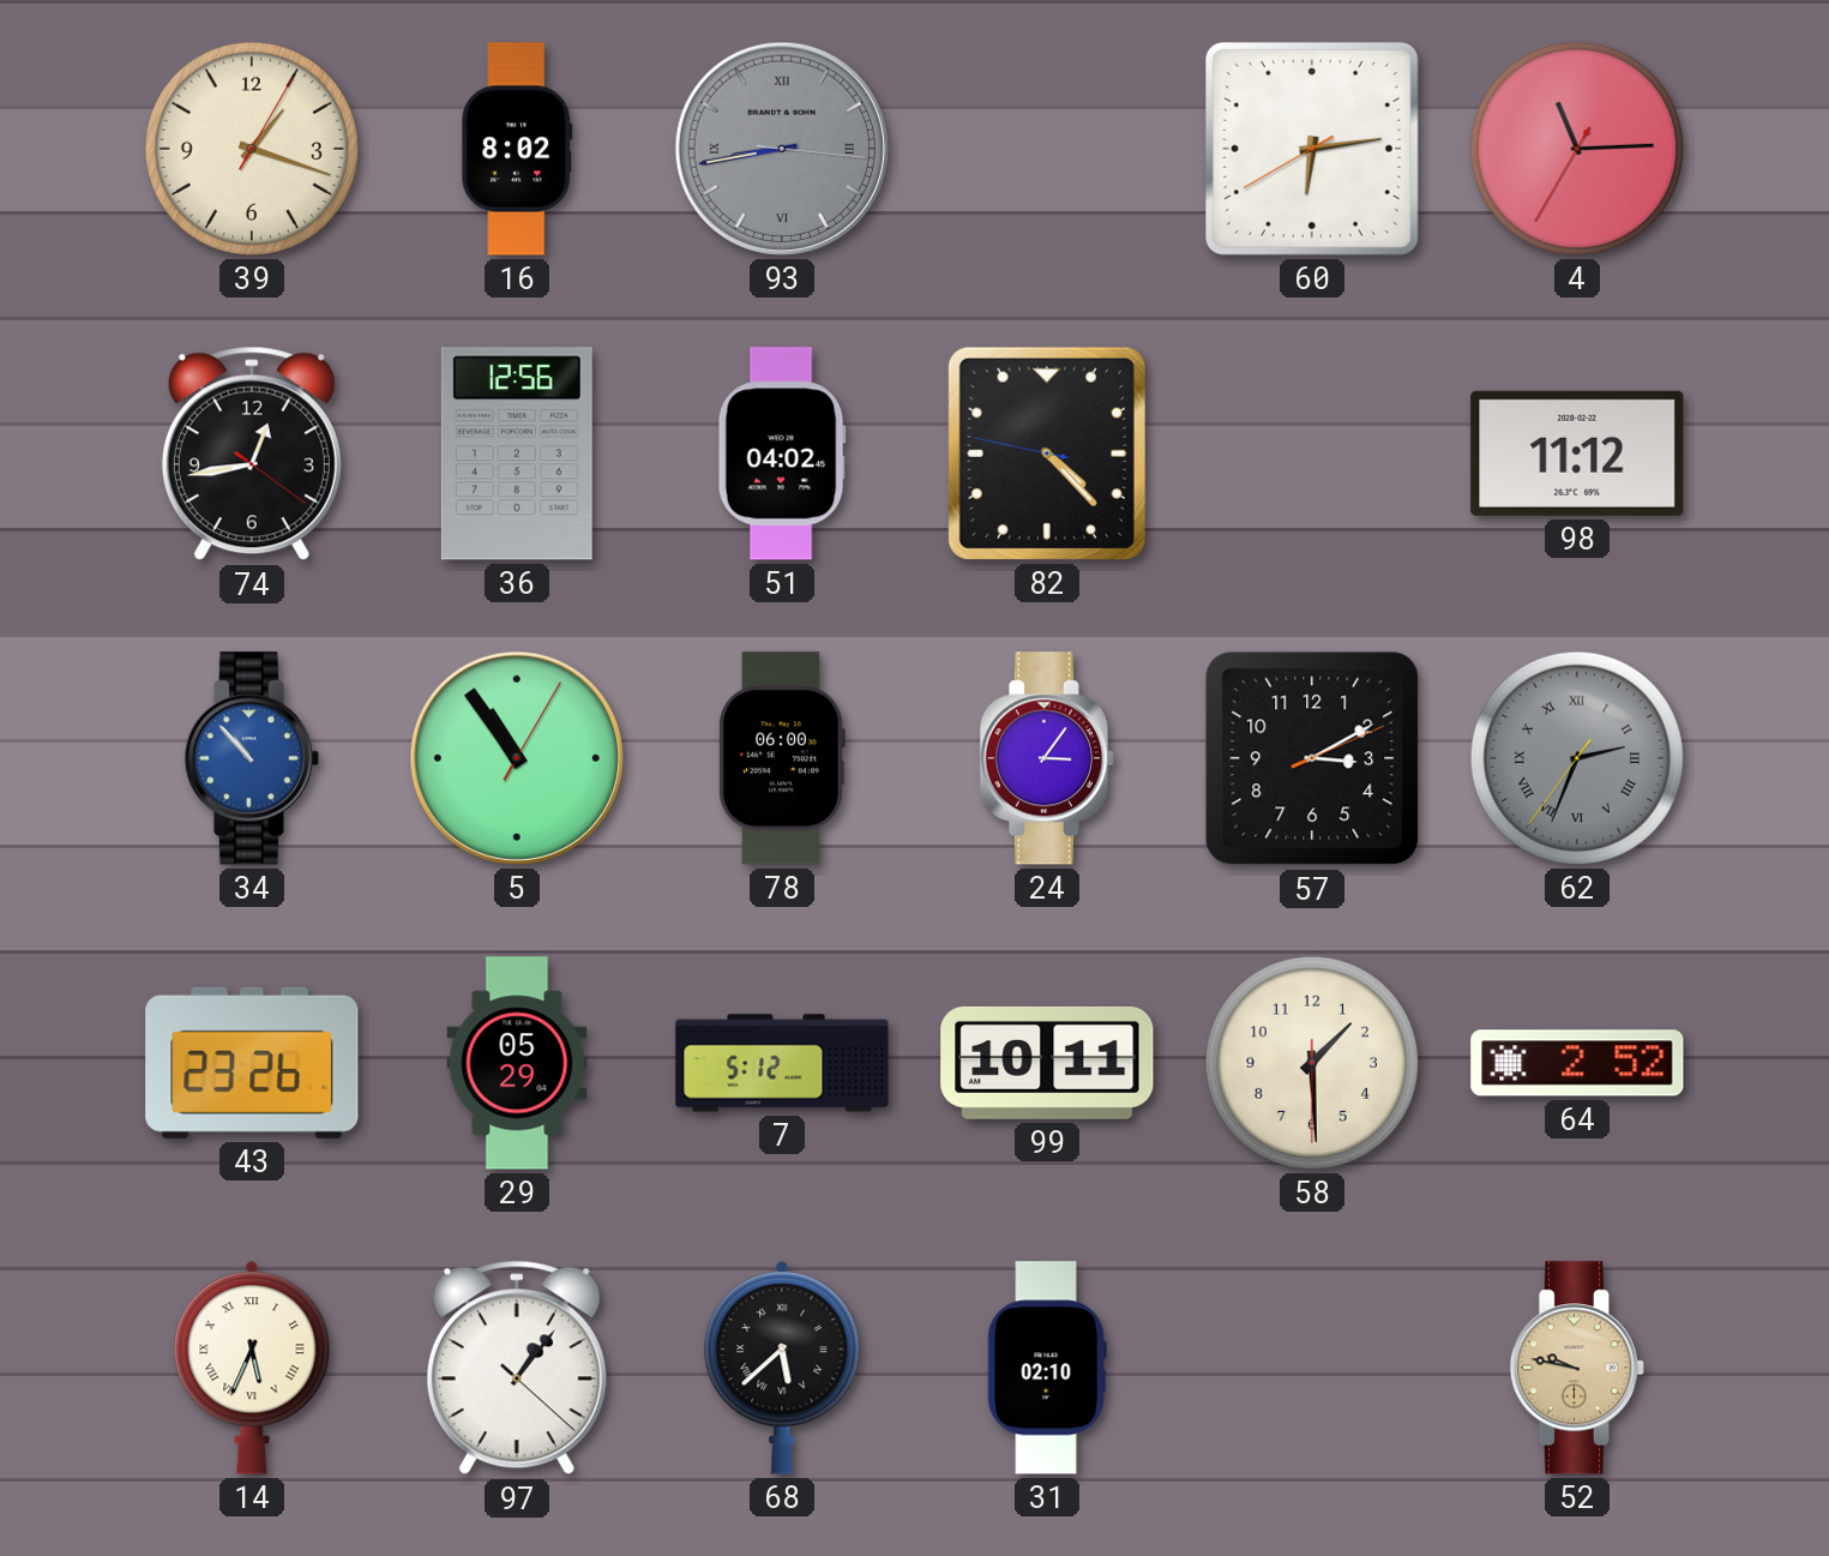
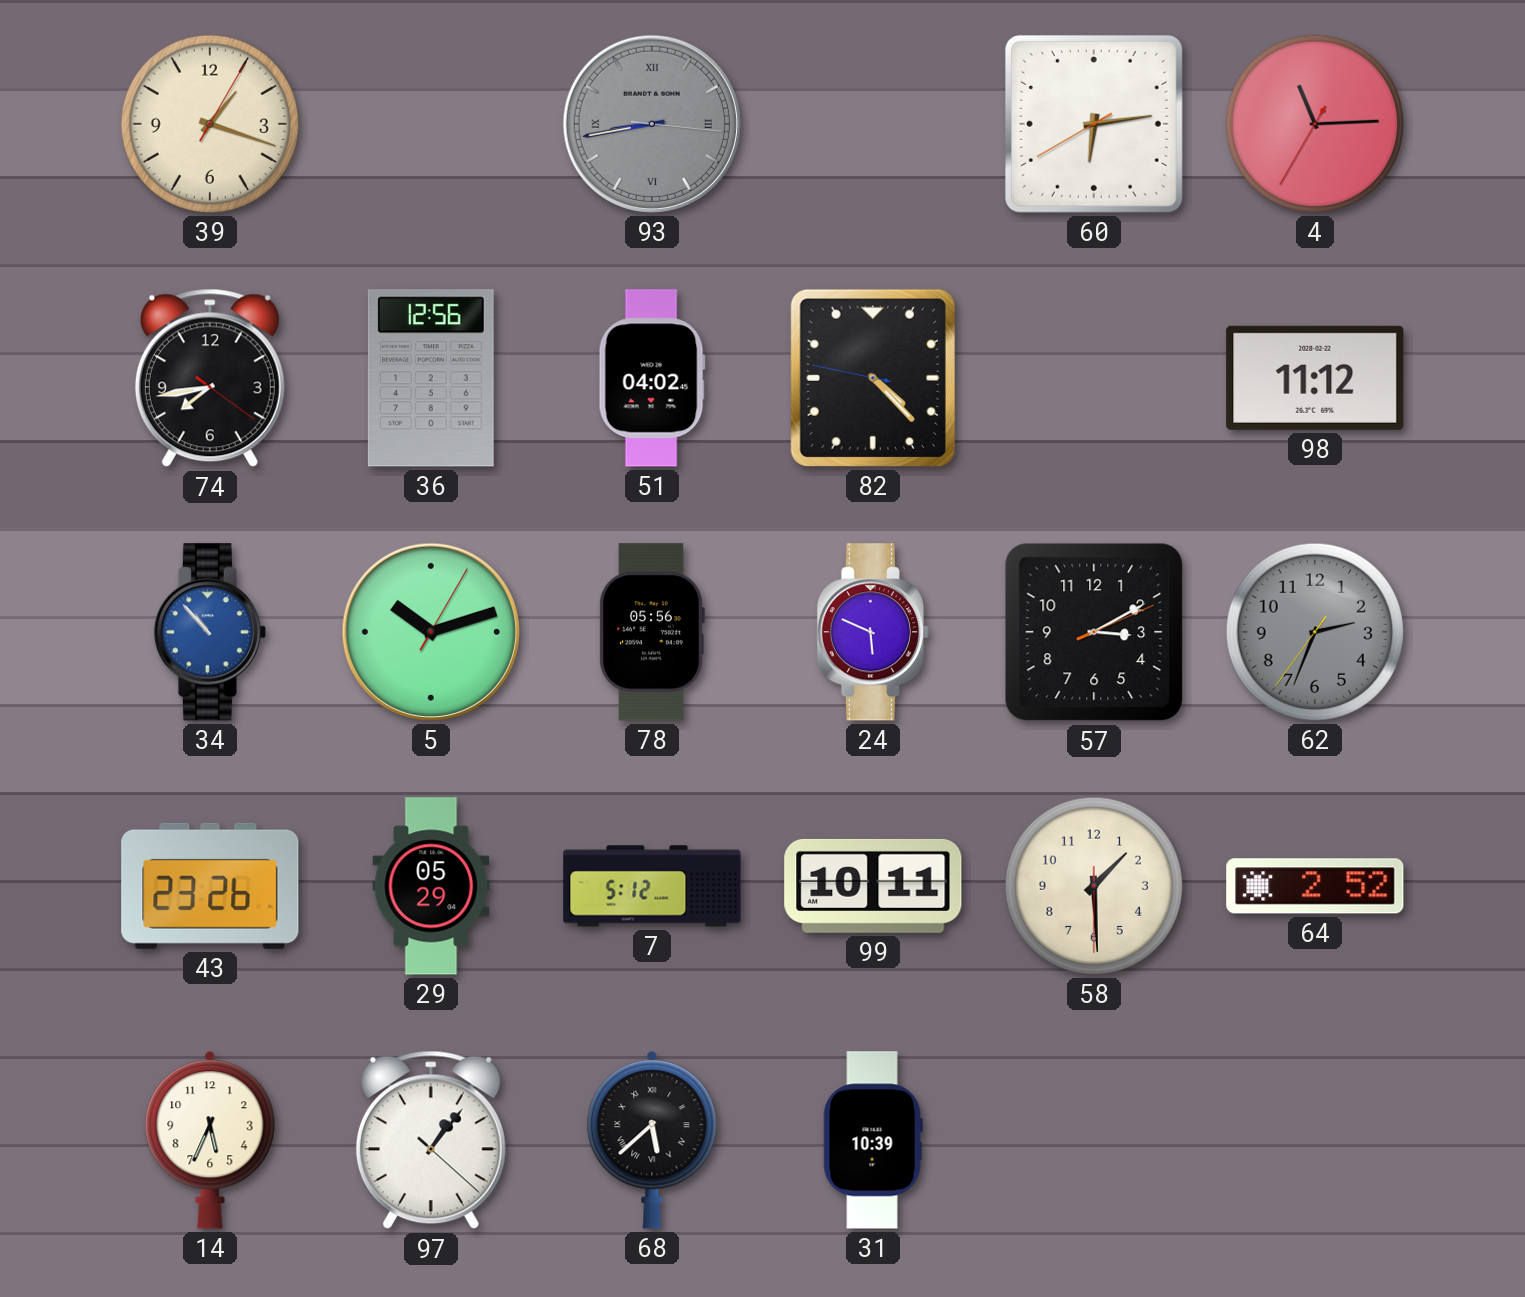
16: 8:02 -> none
74: 12:43 -> 7:43
5: 10:54 -> 10:12
78: 06:00 -> 05:56
24: 3:06 -> 5:49
62 numerals: Roman -> Arabic
14 numerals: Roman -> Arabic
31: 02:10 -> 10:39
52: 9:47 -> none
